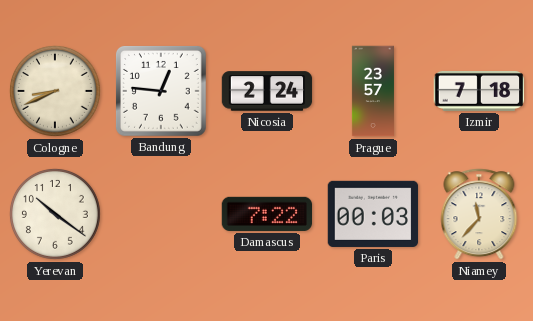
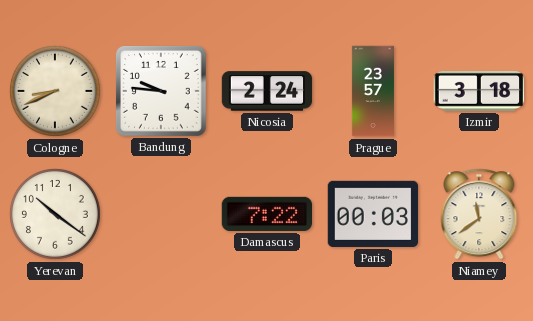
Bandung: 12:46 -> 9:46
Izmir: 7:18 -> 3:18
Niamey: 11:37 -> 11:39
